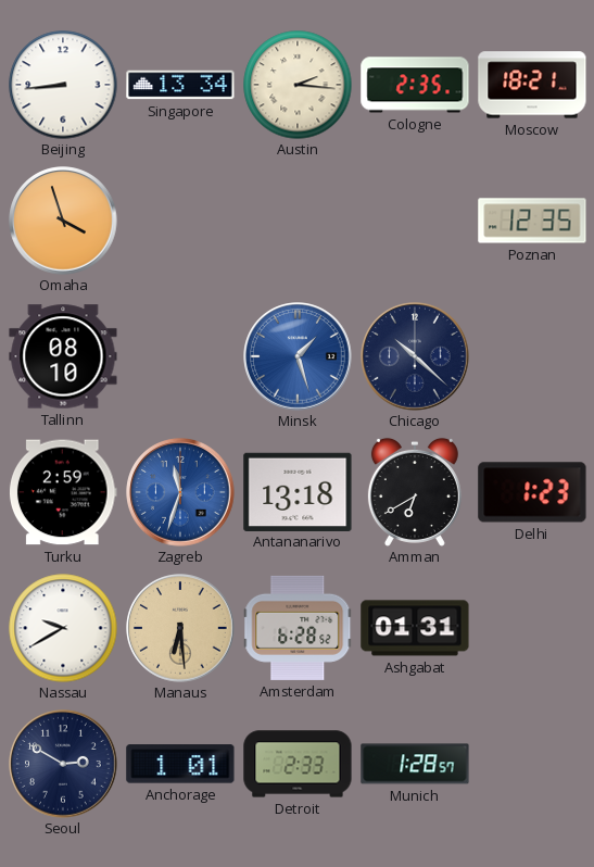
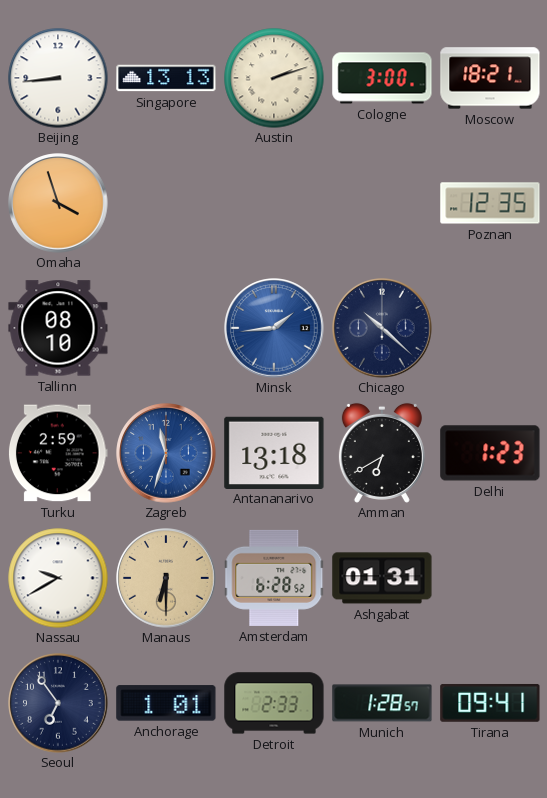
Singapore: 13:34 -> 13:13
Austin: 2:16 -> 2:12
Cologne: 2:35 -> 3:00
Minsk: 1:27 -> 1:44
Manaus: 6:29 -> 6:30
Seoul: 2:50 -> 6:54
Tirana: none -> 09:41
